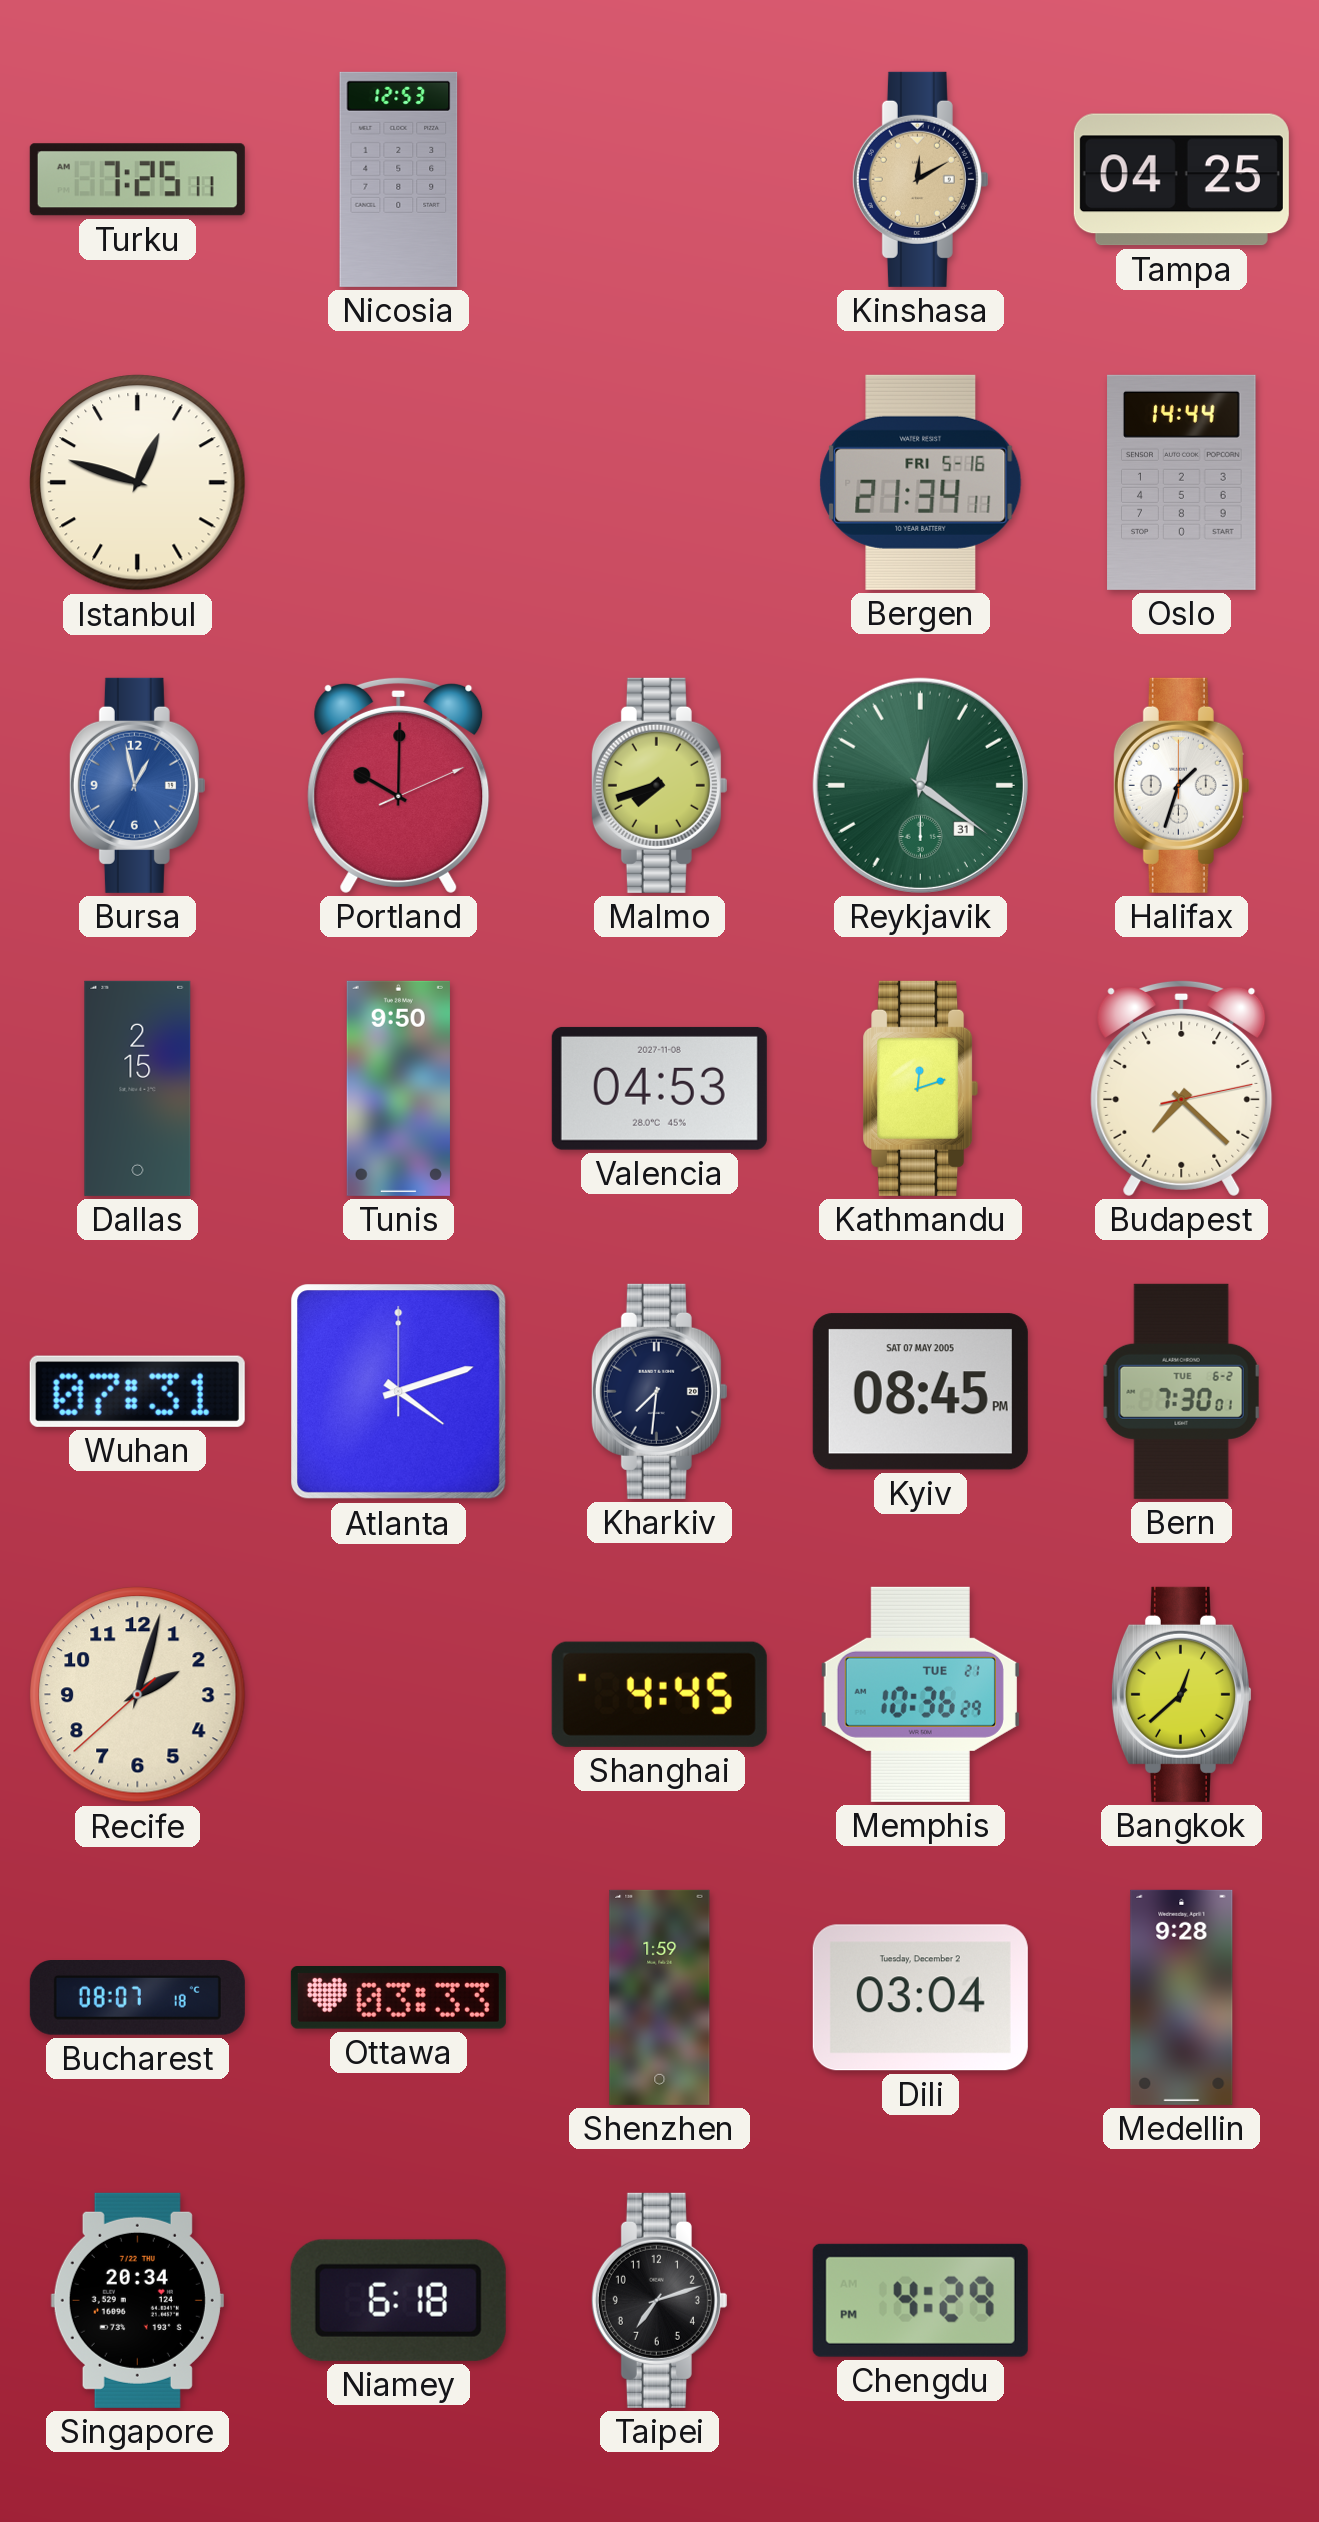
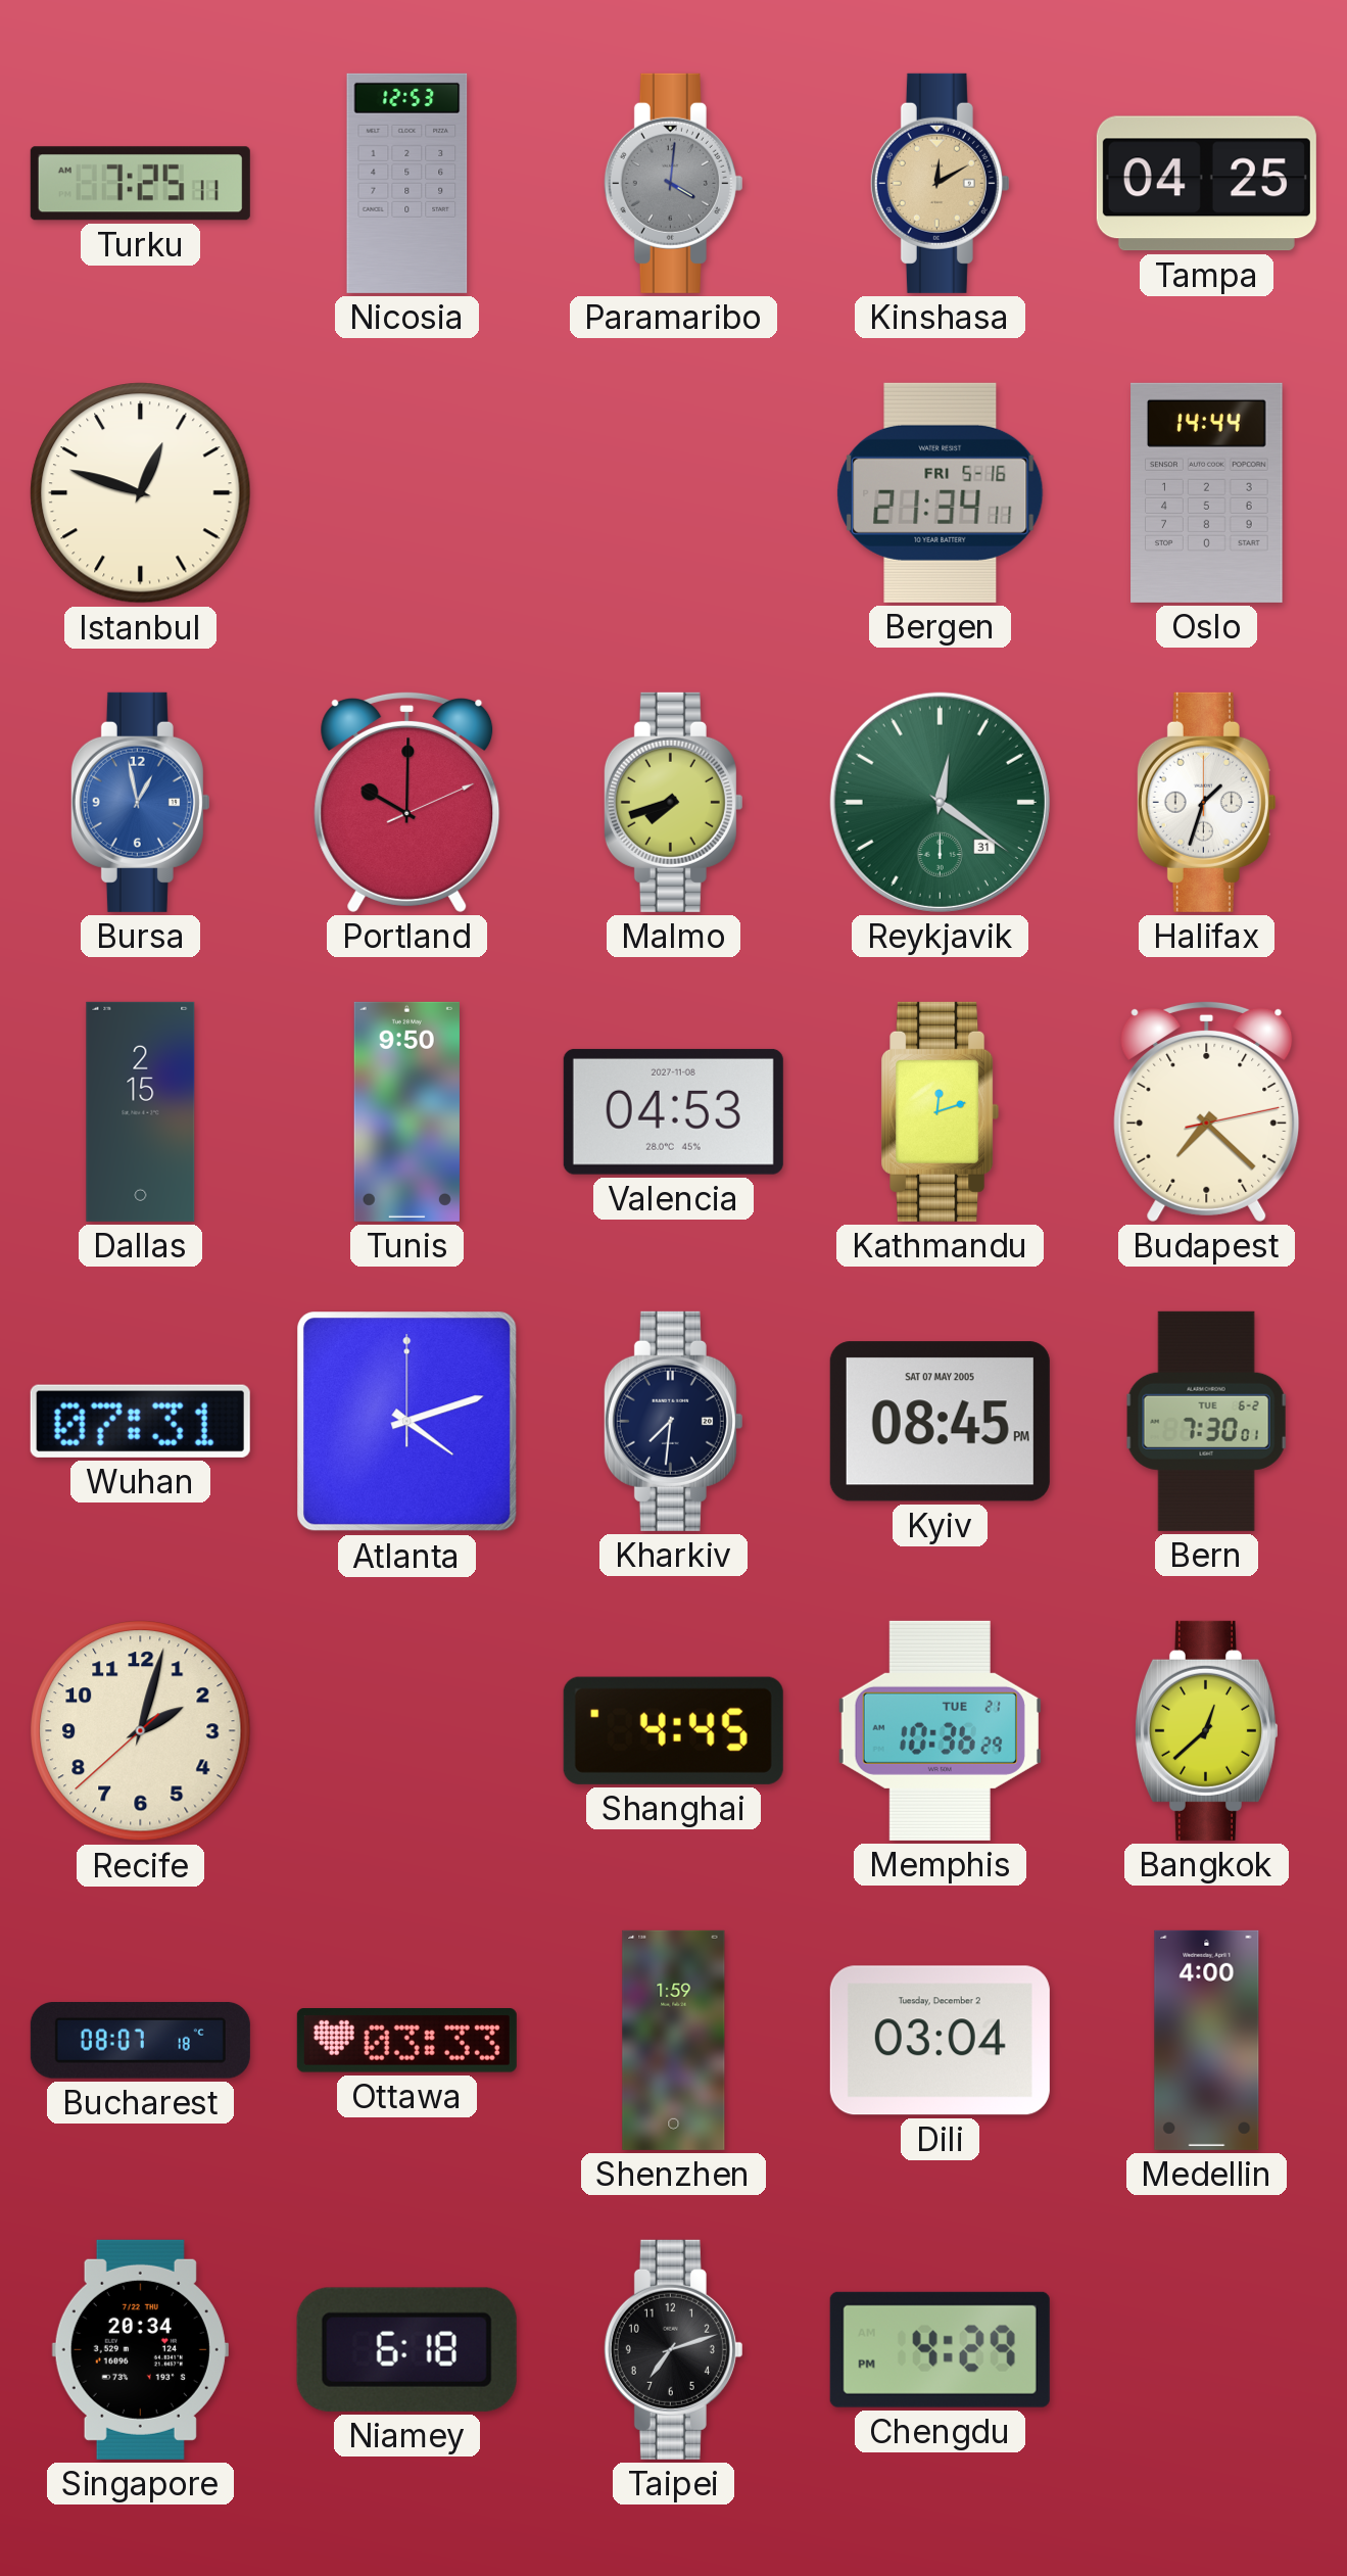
Paramaribo: none -> 4:01
Medellin: 9:28 -> 4:00
